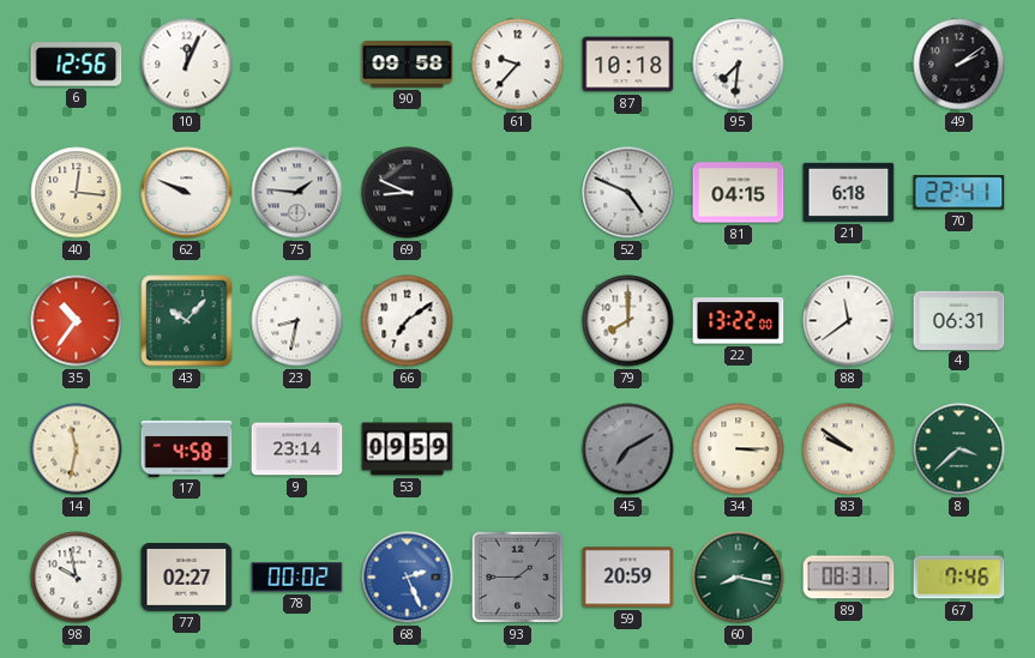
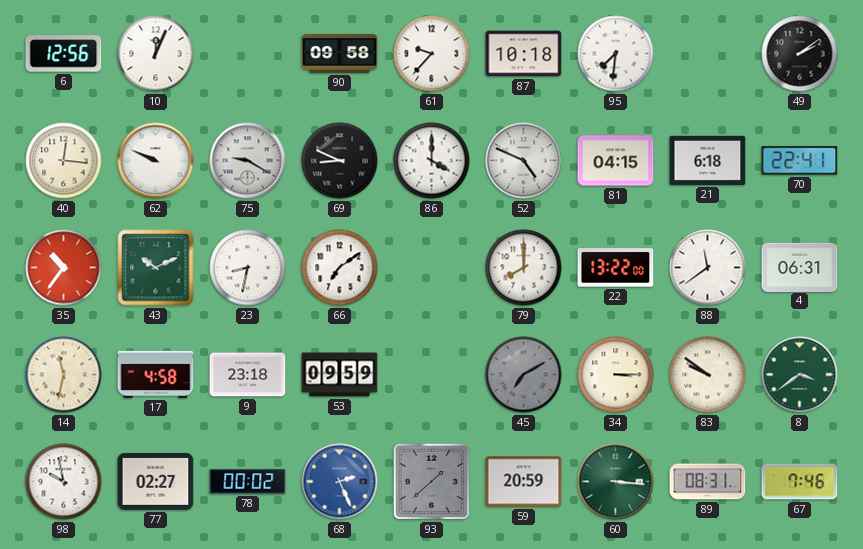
75: 1:46 -> 9:20
86: none -> 4:00
43: 10:07 -> 10:11
9: 23:14 -> 23:18
8: 3:38 -> 3:39
93: 1:45 -> 1:38
60: 8:17 -> 3:16
